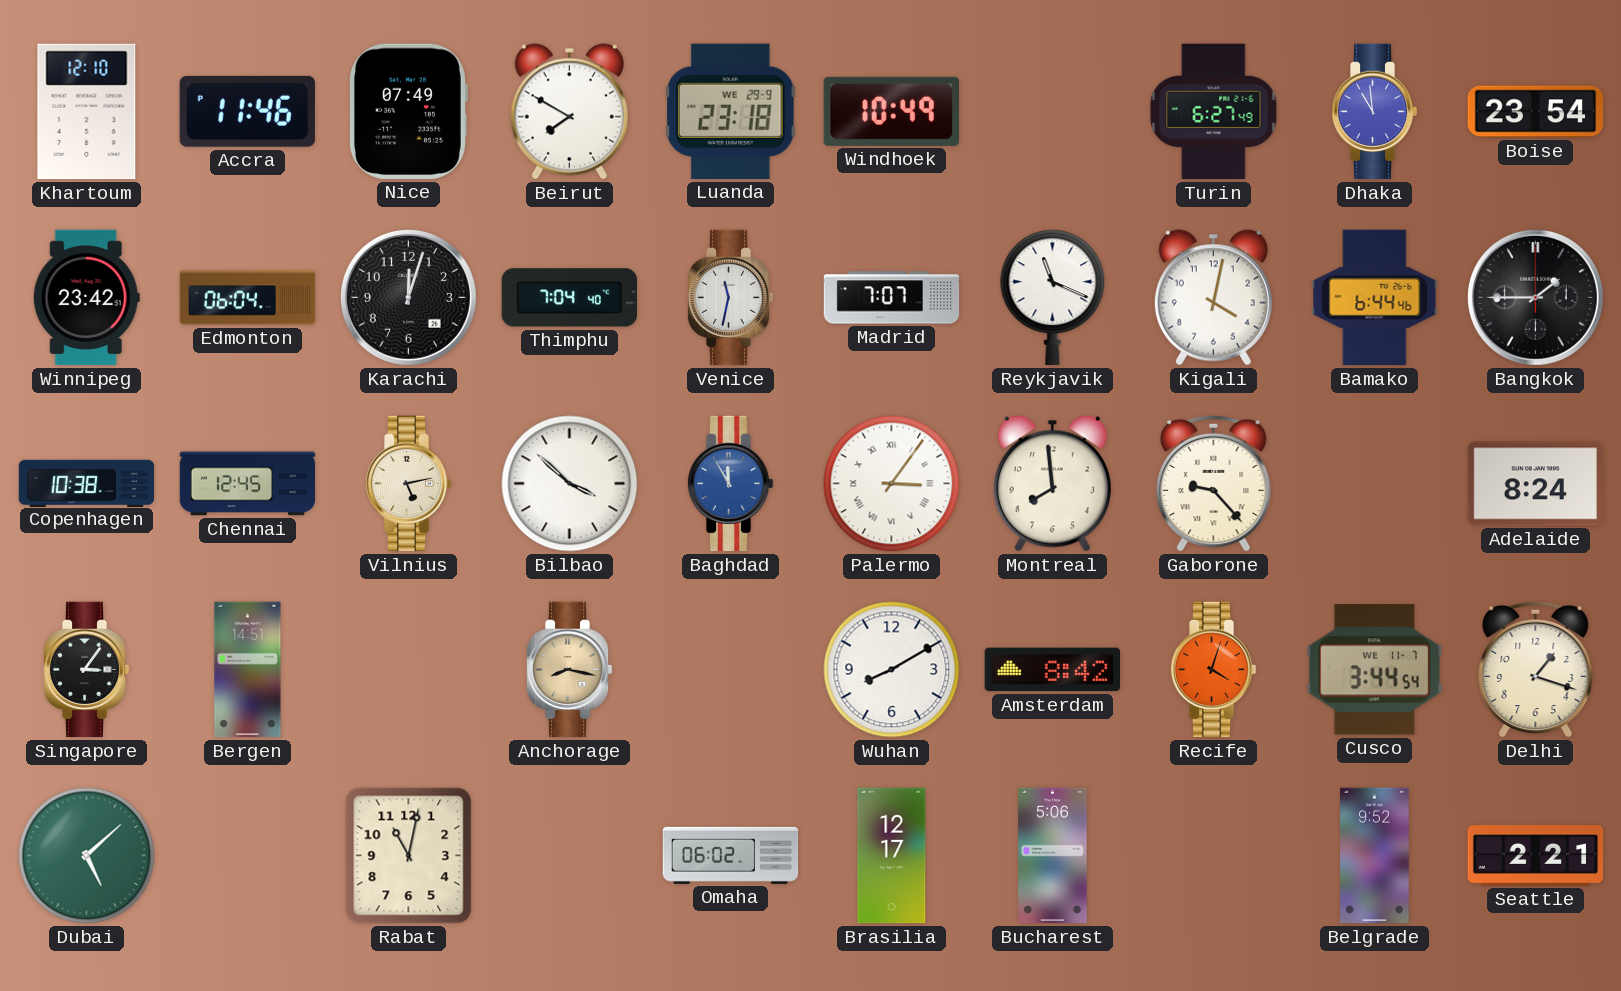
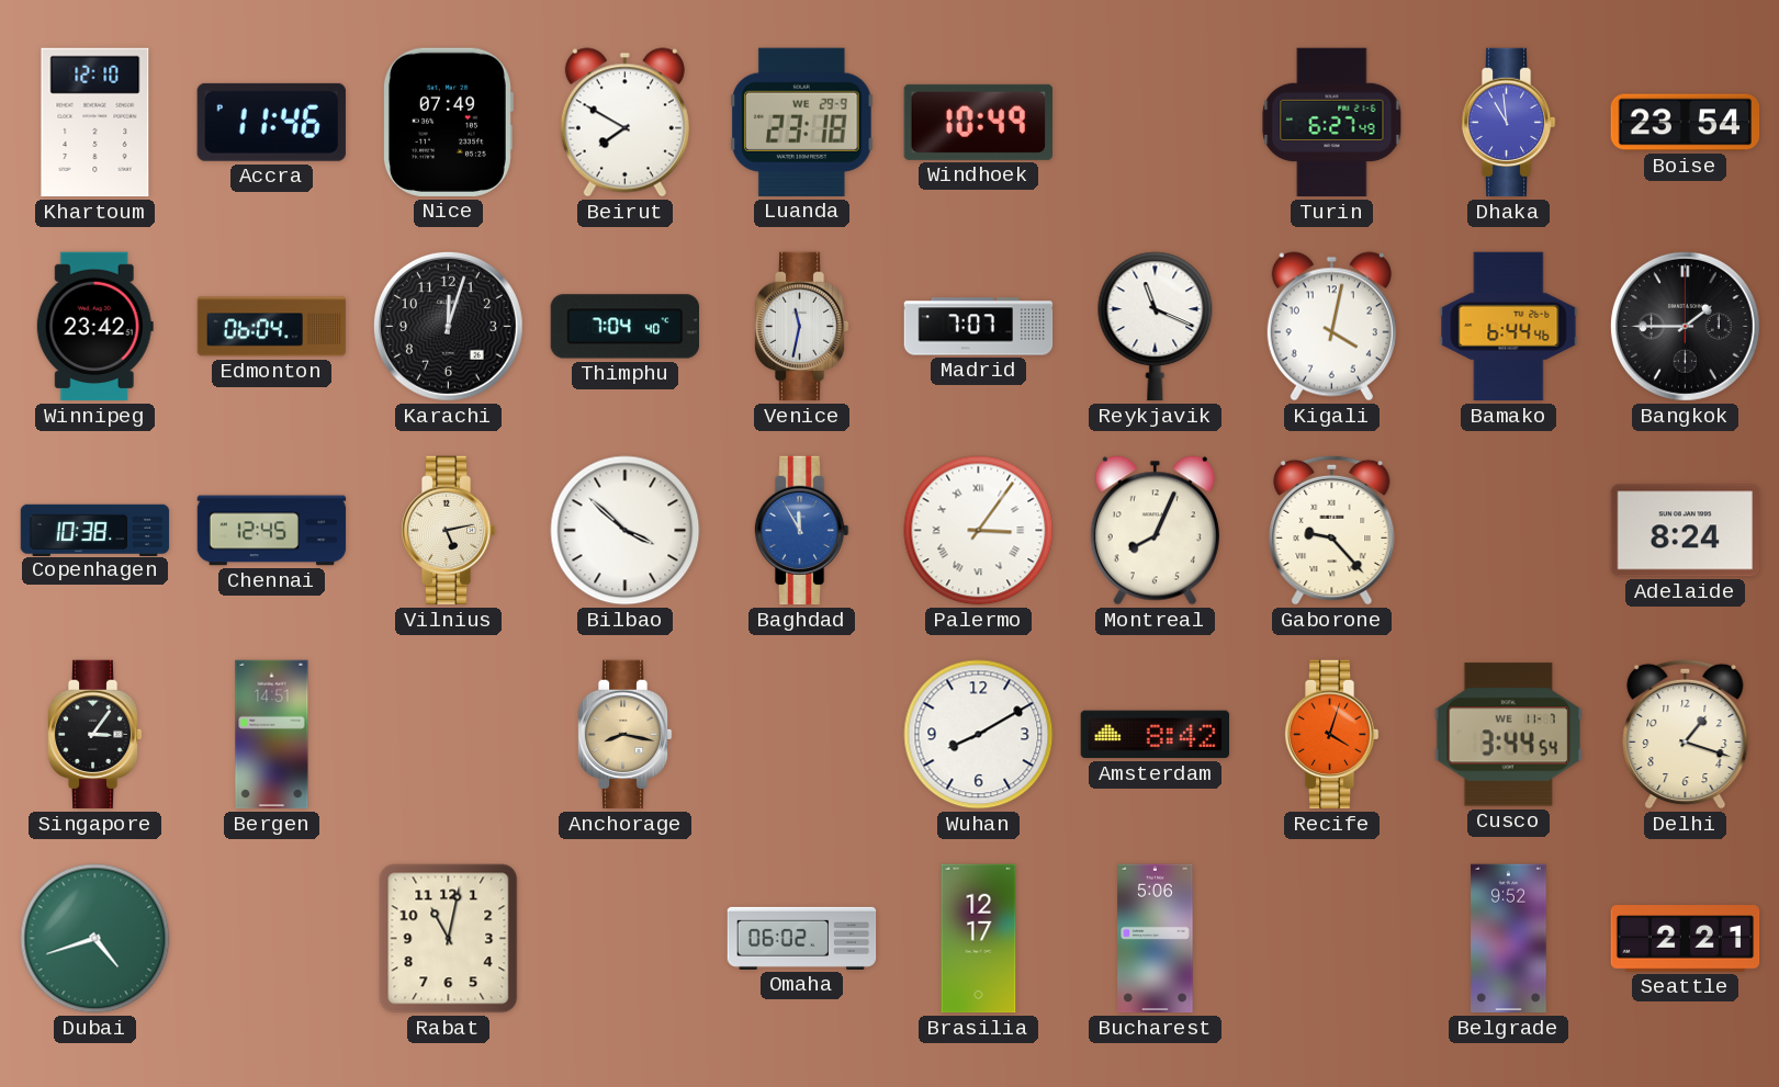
Montreal: 7:59 -> 8:04
Dubai: 5:08 -> 4:42
